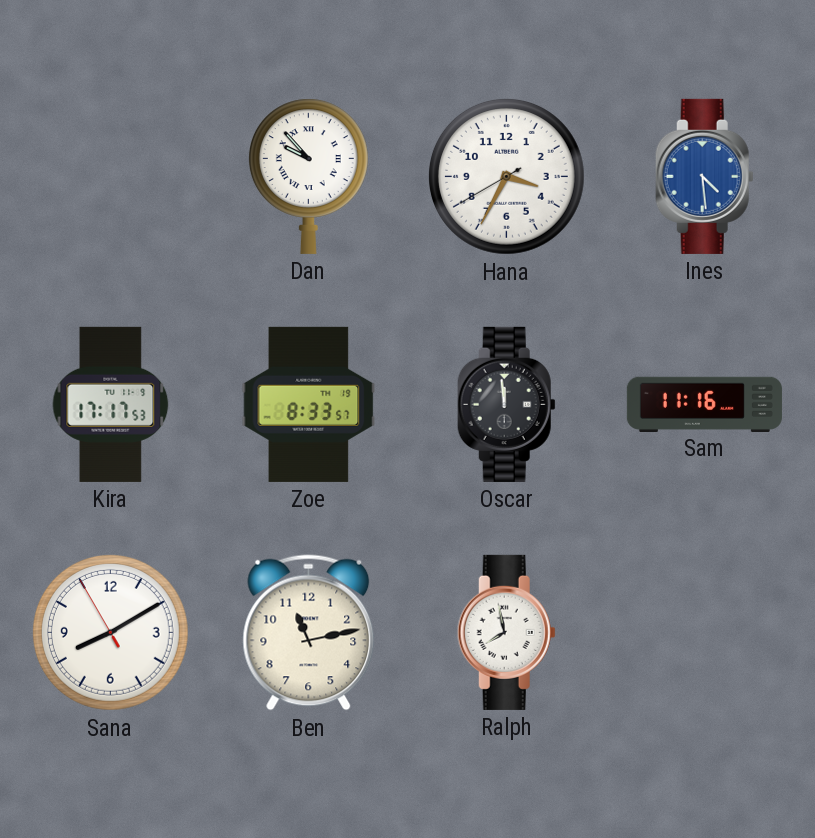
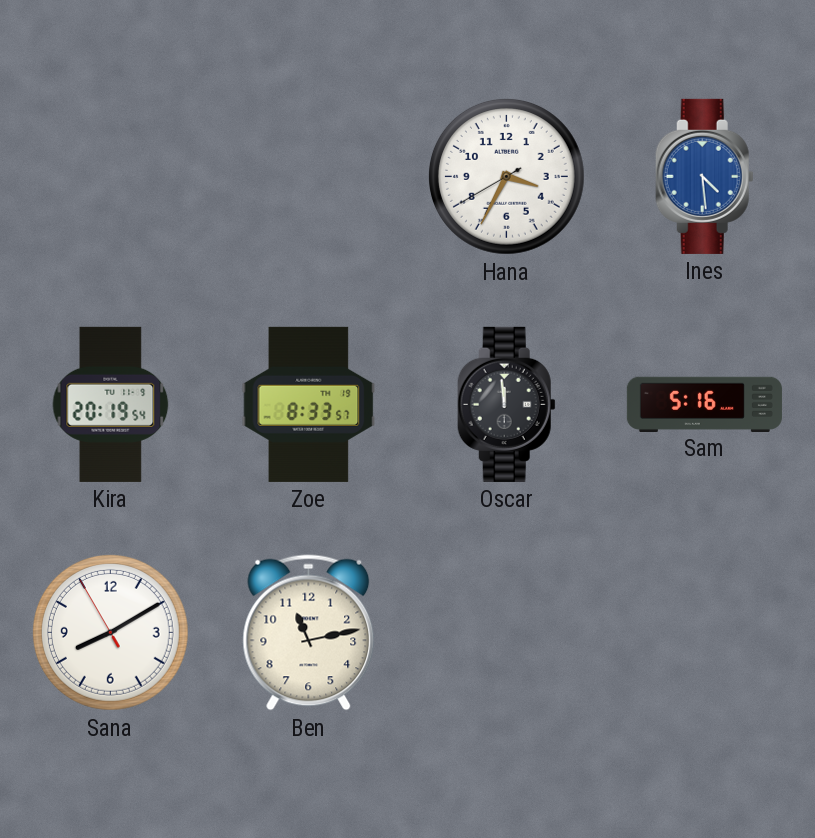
Dan: 9:53 -> none
Kira: 17:17 -> 20:19
Sam: 11:16 -> 5:16
Ralph: 7:58 -> none
